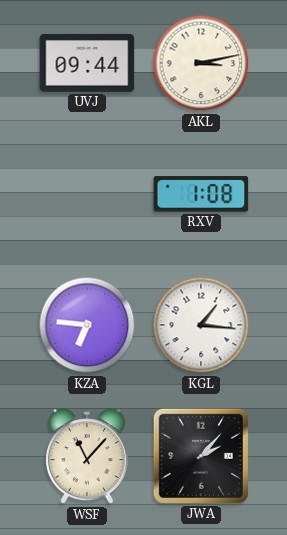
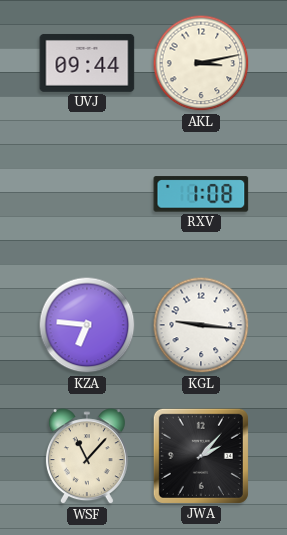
KGL: 1:16 -> 9:16
